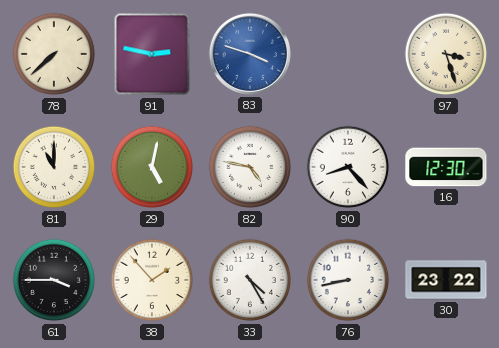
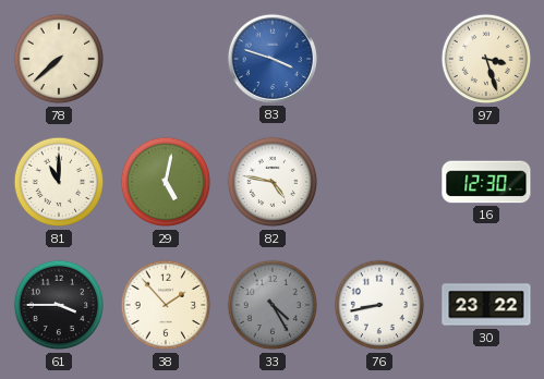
91: 2:47 -> none
90: 8:23 -> none
33 dial: white -> grey
